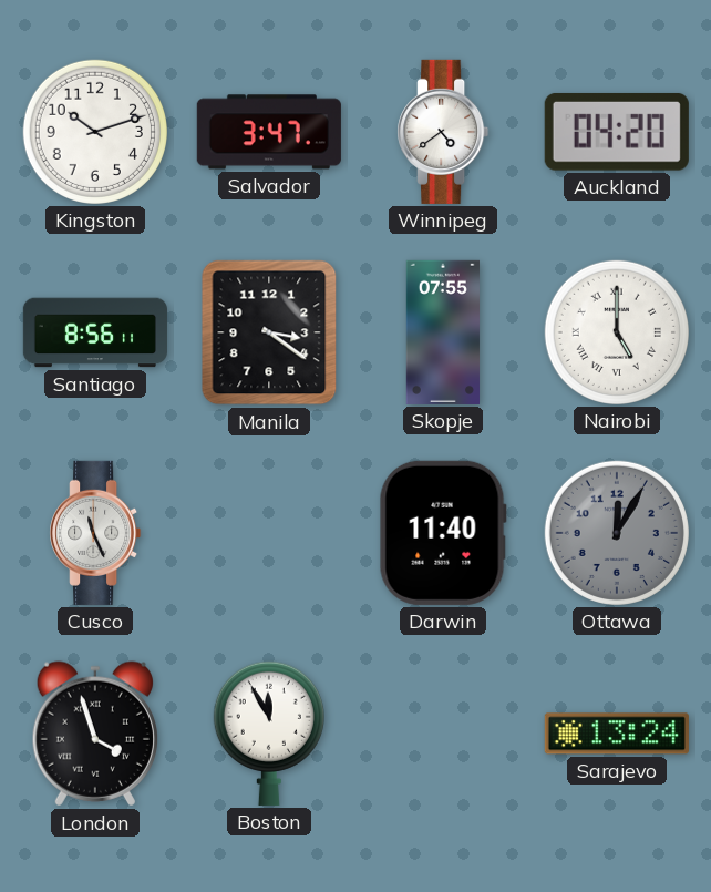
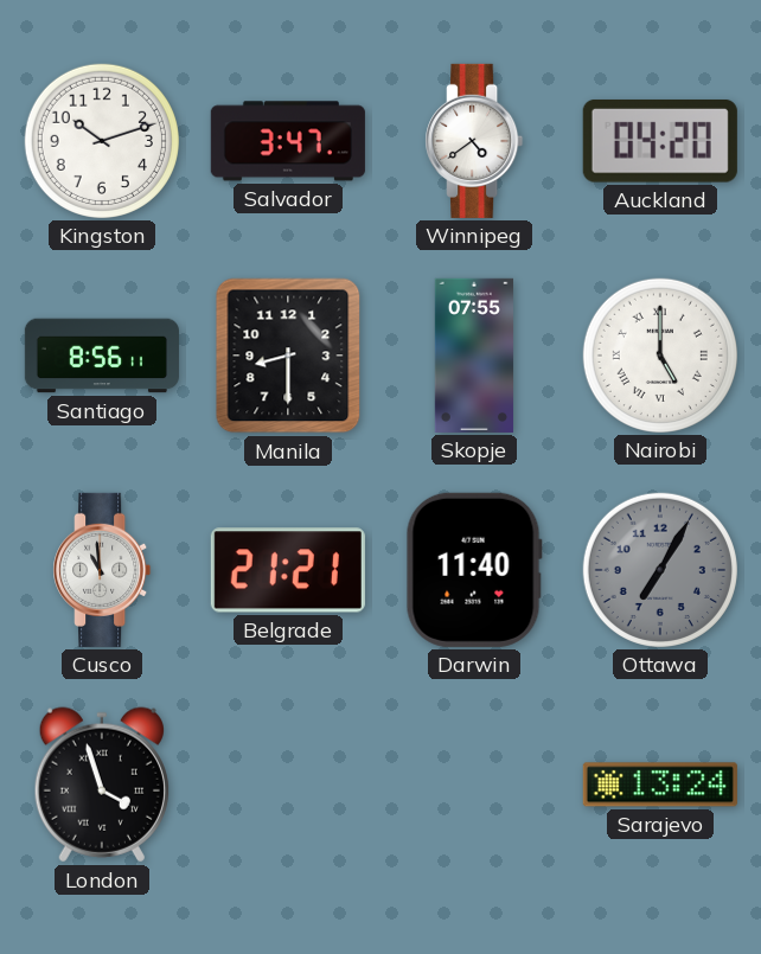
Manila: 3:21 -> 8:30
Cusco: 11:26 -> 10:59
Belgrade: none -> 21:21
Ottawa: 12:05 -> 7:05
Boston: 11:55 -> none
